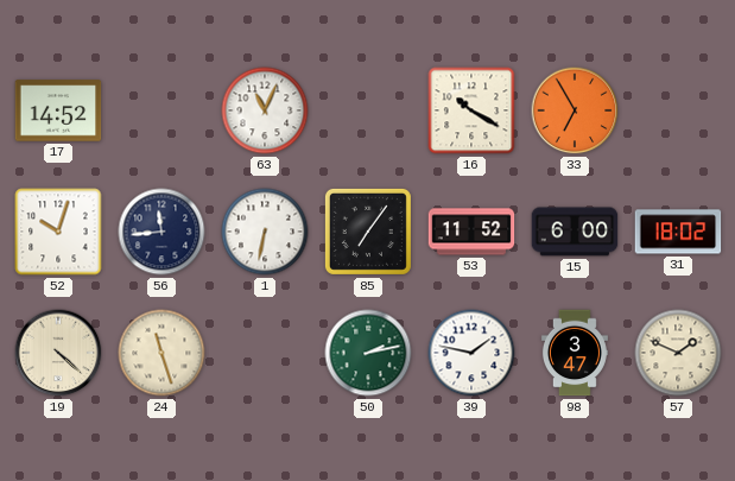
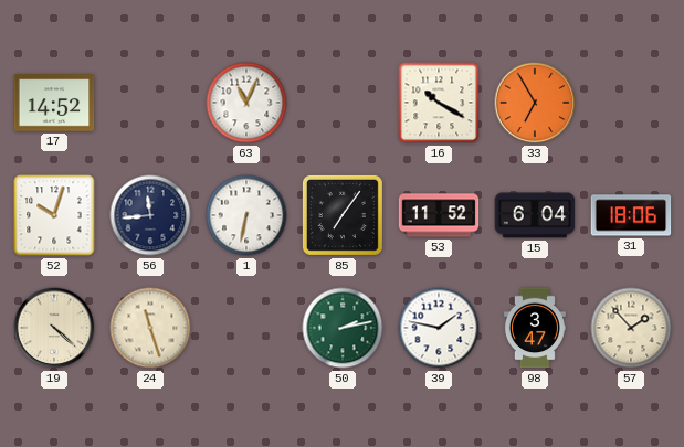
15: 6:00 -> 6:04
31: 18:02 -> 18:06
57: 1:49 -> 1:53
